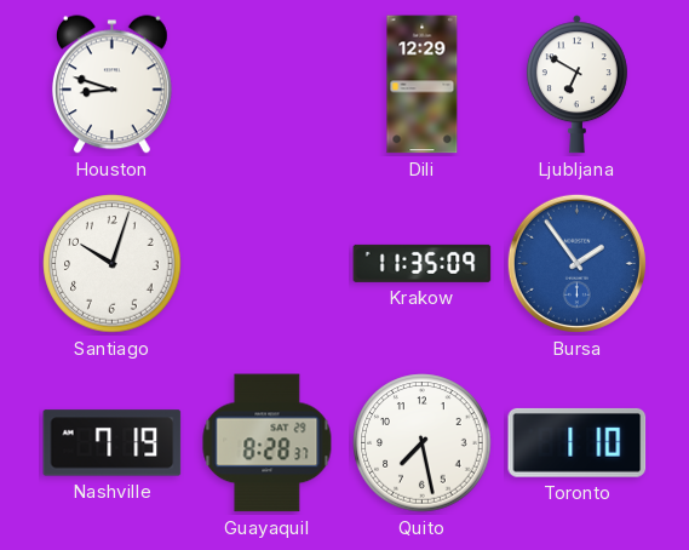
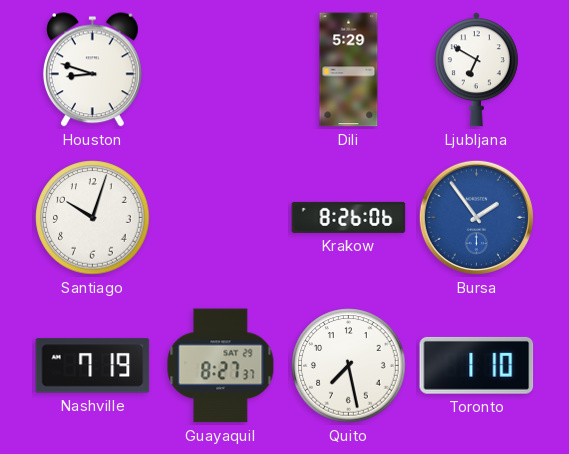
Dili: 12:29 -> 5:29
Krakow: 11:35 -> 8:26
Guayaquil: 8:28 -> 8:27
